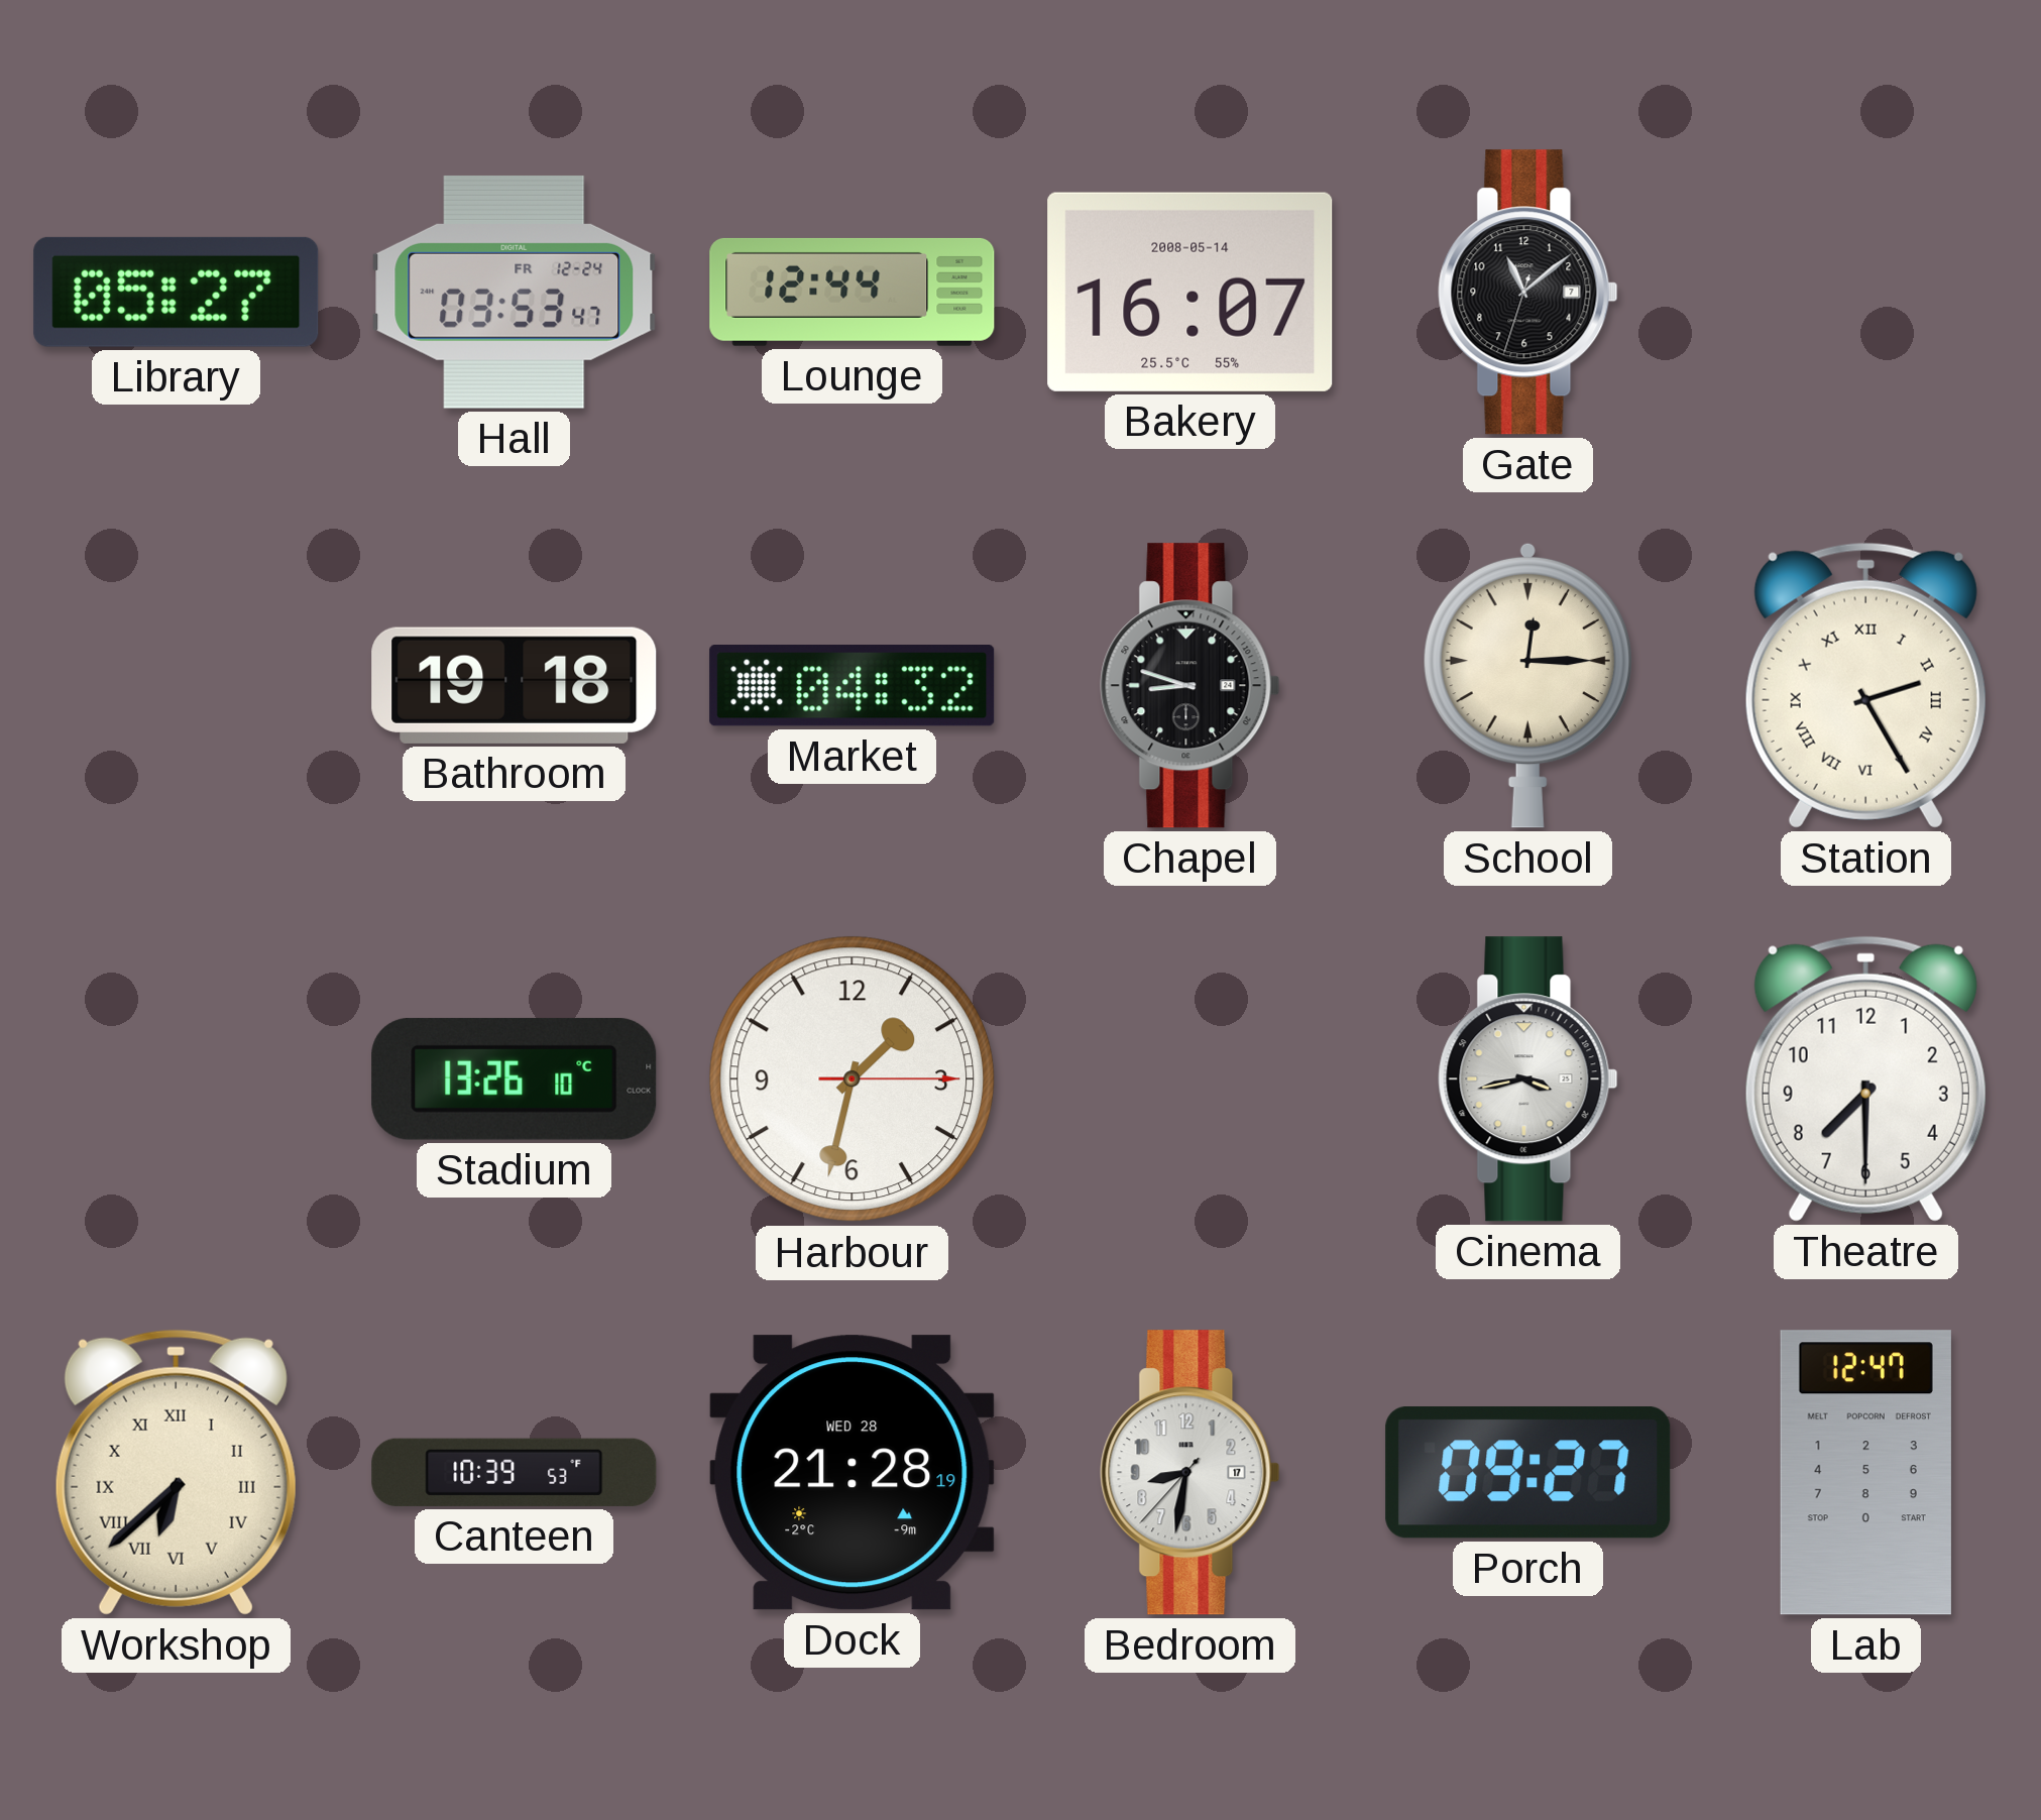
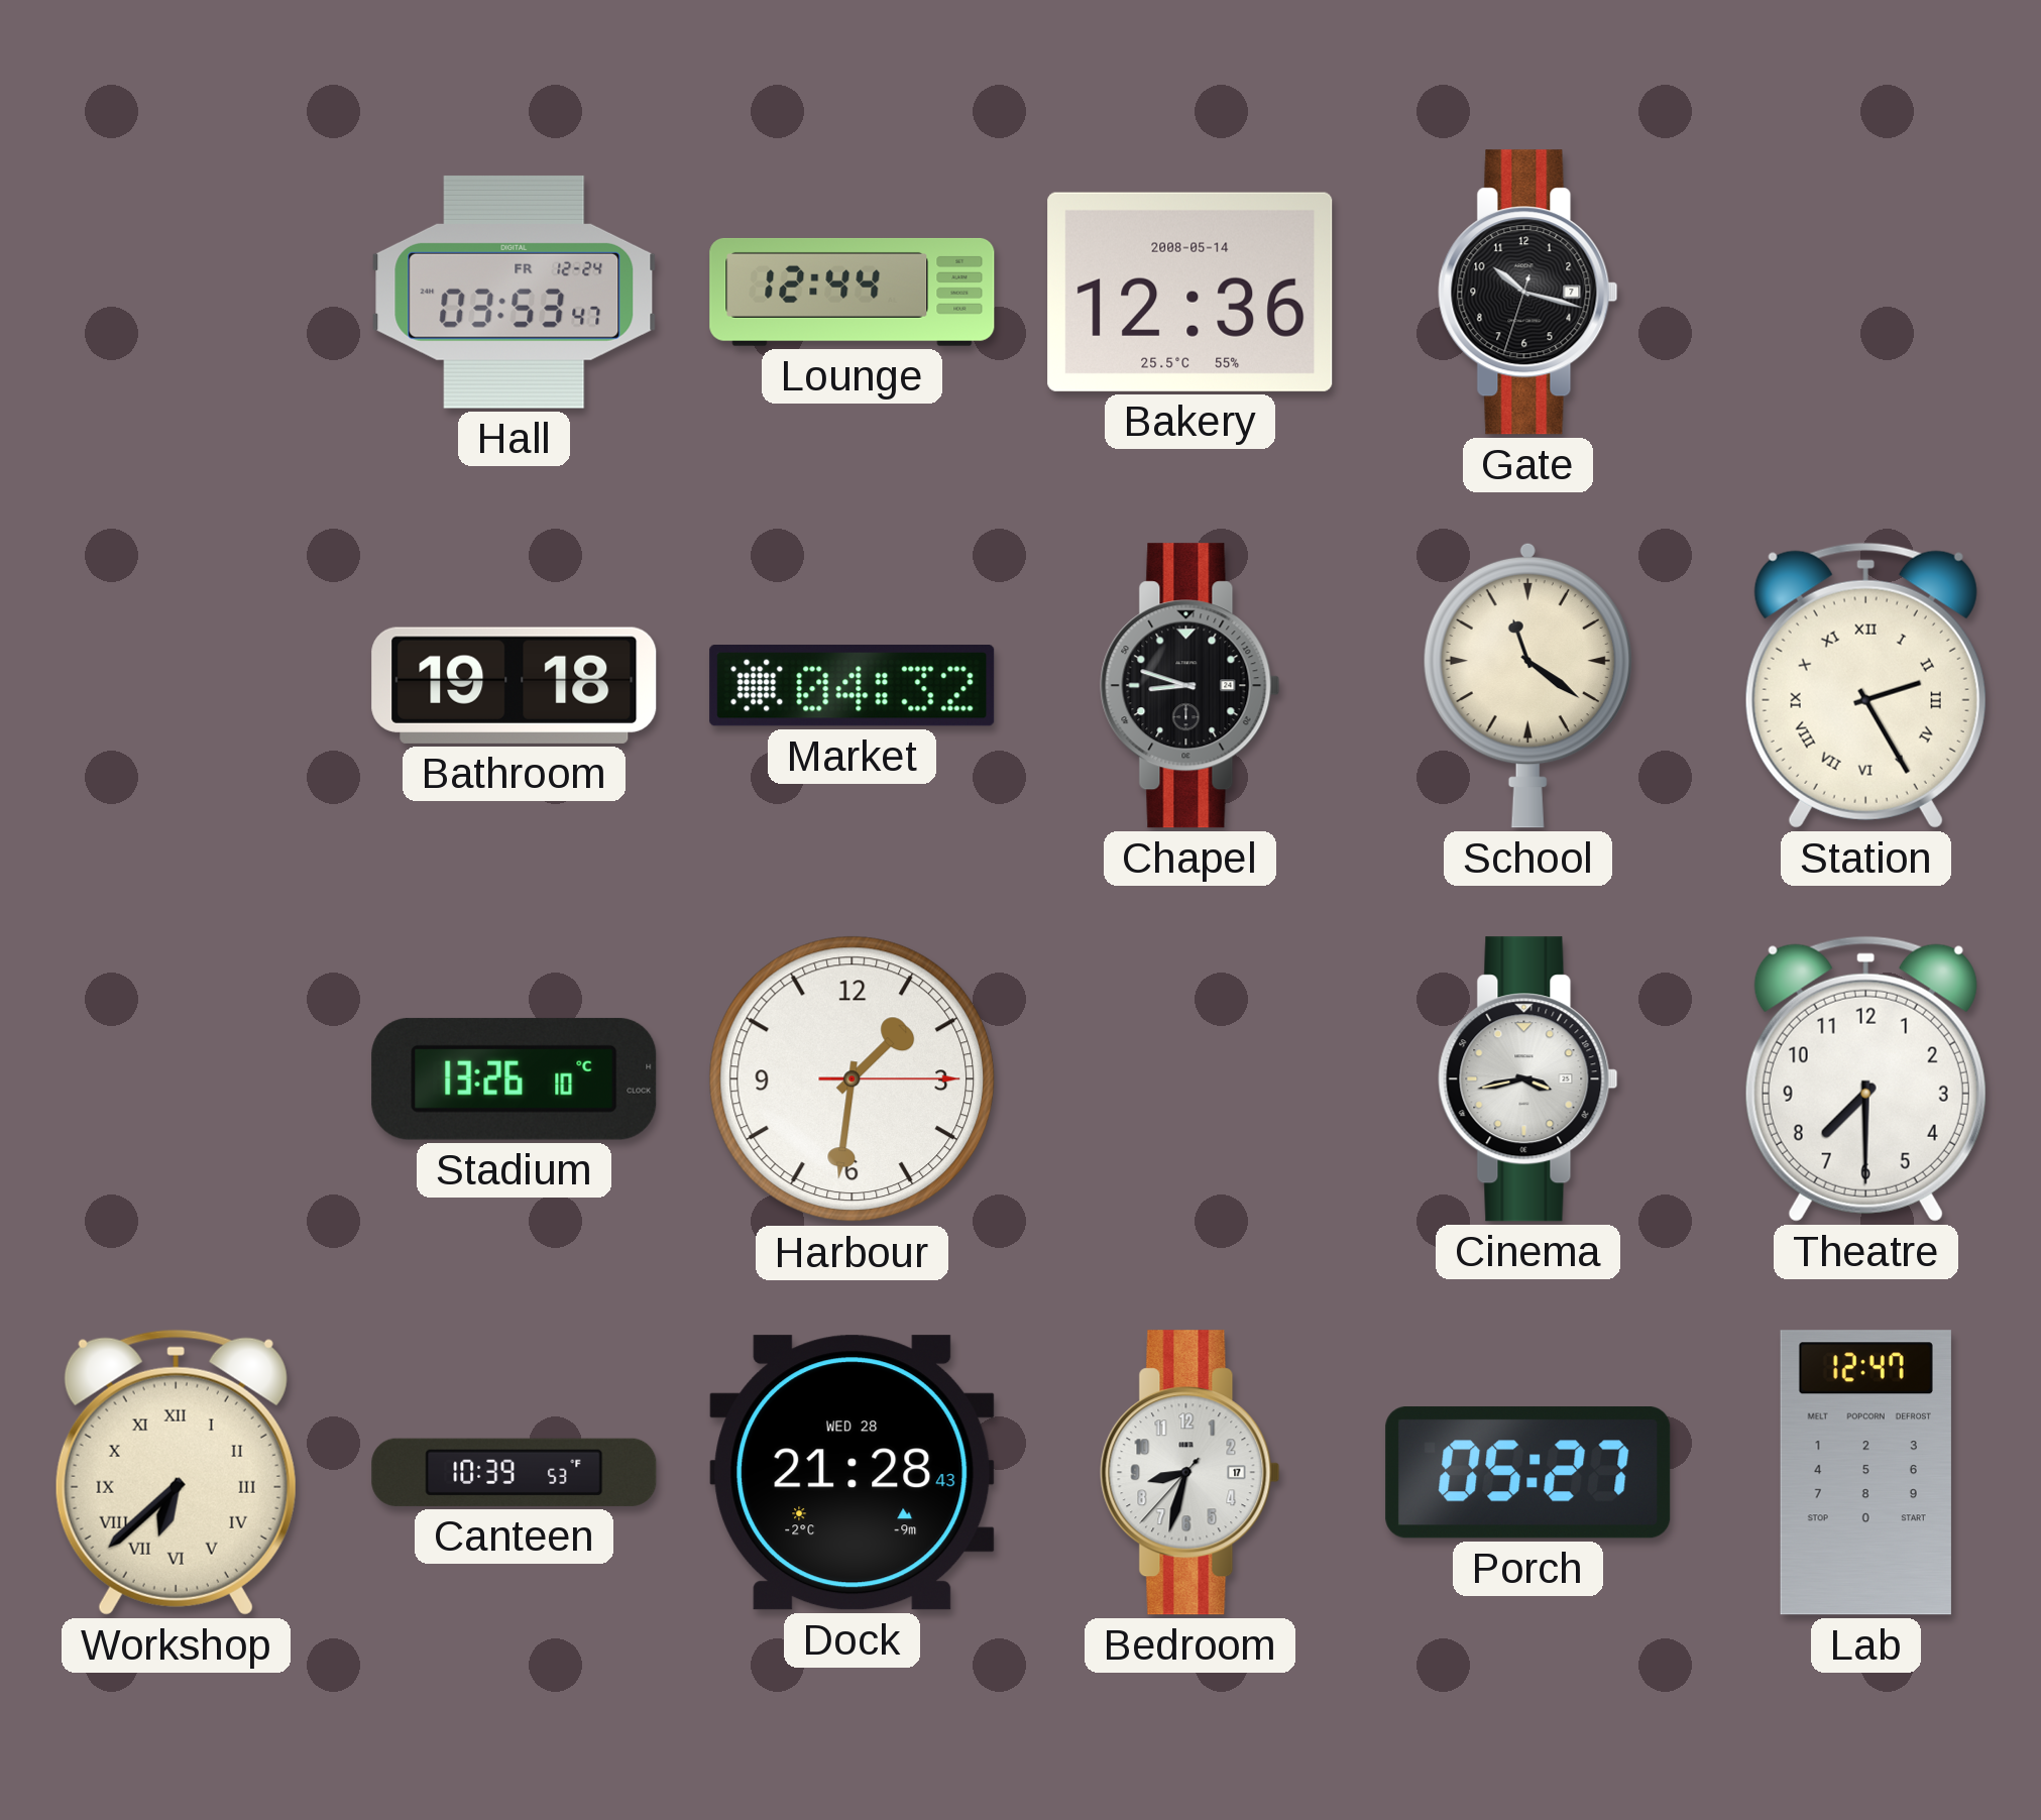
Library: 05:27 -> none
Bakery: 16:07 -> 12:36
Gate: 11:08 -> 10:17
School: 12:15 -> 11:21
Harbour: 1:32 -> 1:31
Dock: 21:28:19 -> 21:28:43
Bedroom: 8:31 -> 8:32
Porch: 09:27 -> 05:27
